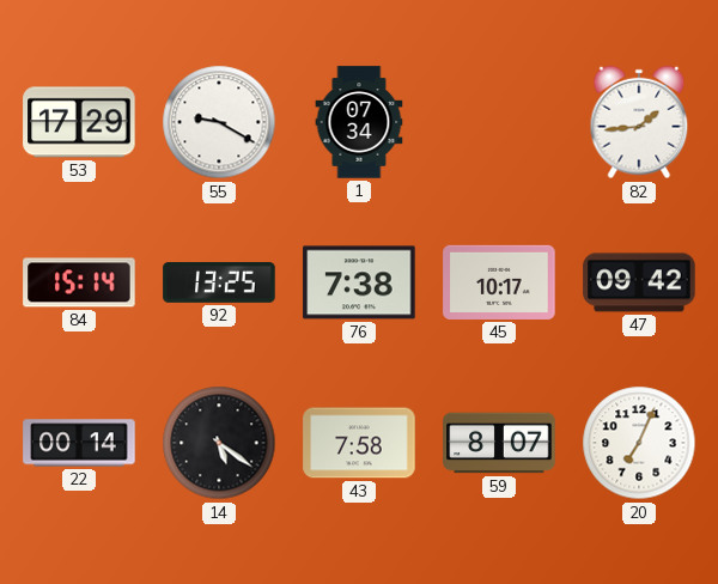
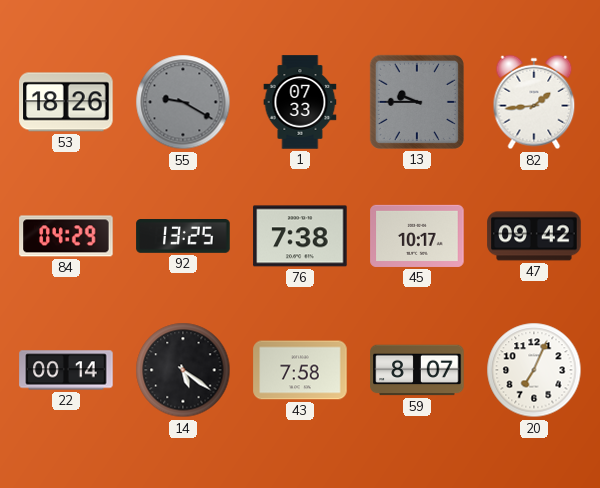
53: 17:29 -> 18:26
55 dial: white -> grey
1: 07:34 -> 07:33
13: none -> 9:45
84: 15:14 -> 04:29
